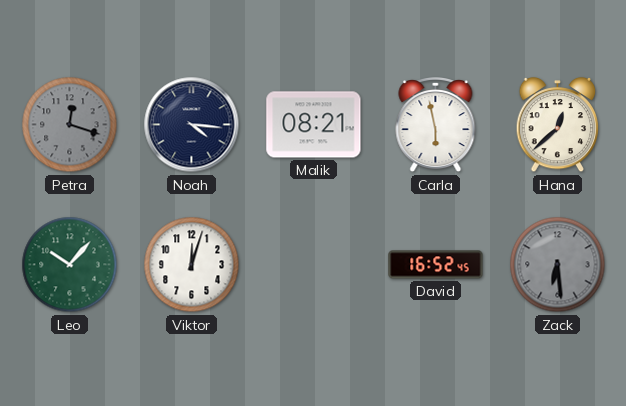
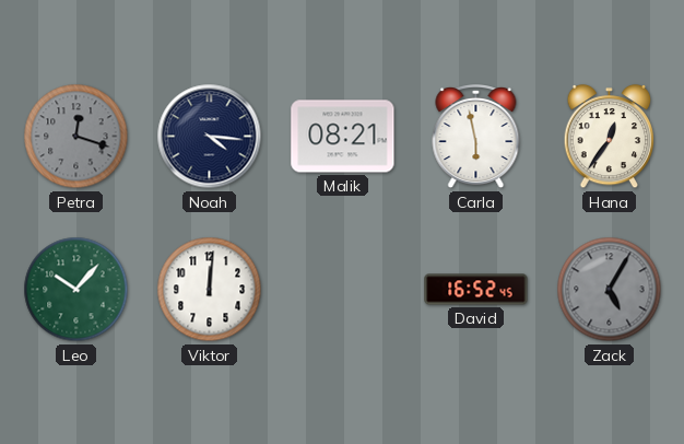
Hana: 12:38 -> 12:36
Viktor: 12:03 -> 12:01
Zack: 6:29 -> 5:05
